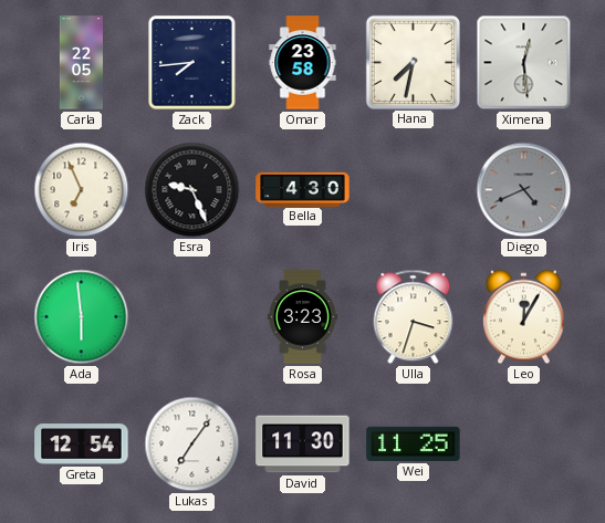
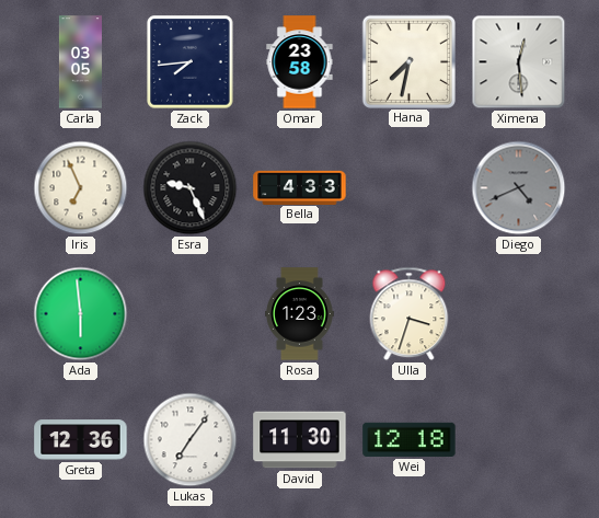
Carla: 22:05 -> 03:05
Bella: 4:30 -> 4:33
Rosa: 3:23 -> 1:23
Leo: 12:05 -> none
Greta: 12:54 -> 12:36
Wei: 11:25 -> 12:18
